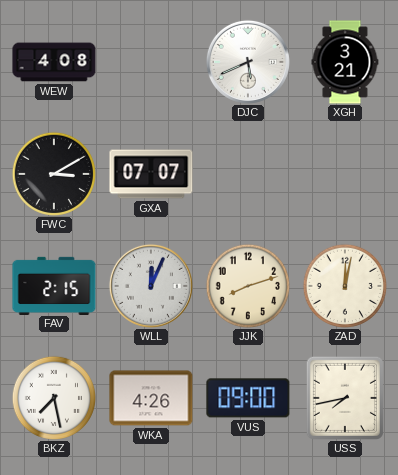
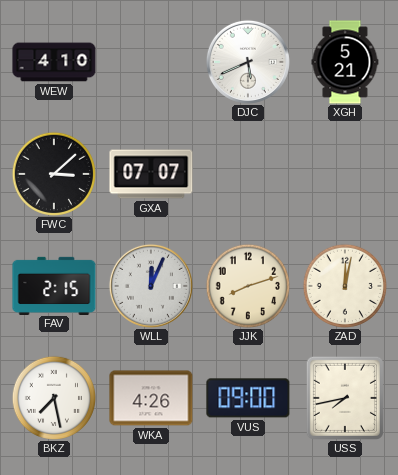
WEW: 4:08 -> 4:10
XGH: 3:21 -> 5:21
FWC: 3:10 -> 3:08
